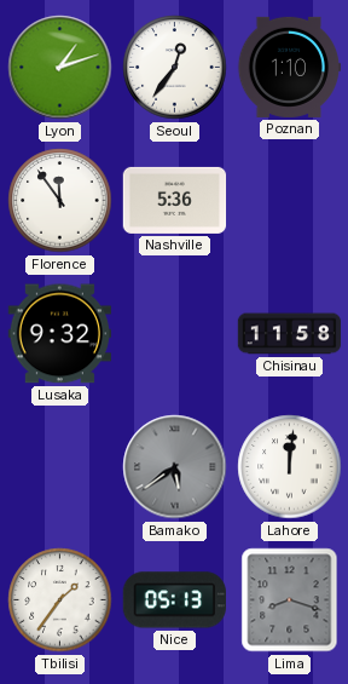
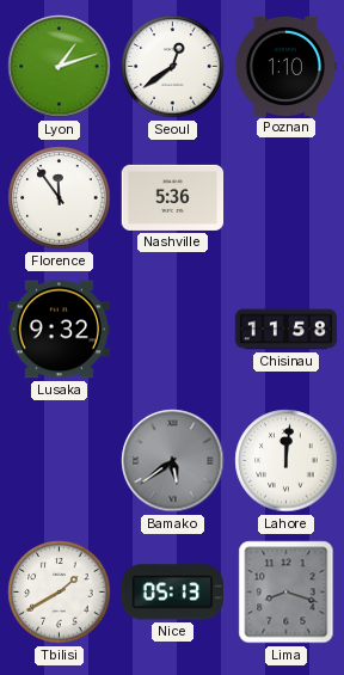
Seoul: 12:36 -> 12:39
Tbilisi: 1:36 -> 1:40
